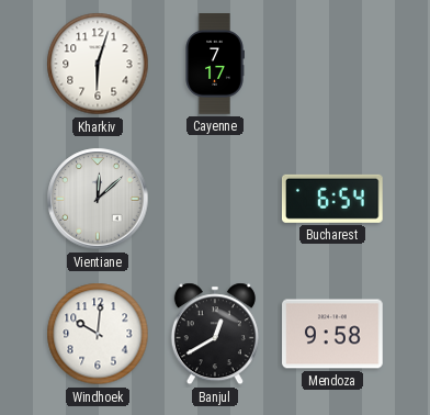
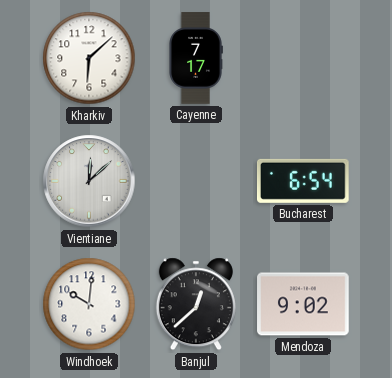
Kharkiv: 6:03 -> 6:08
Banjul: 12:40 -> 12:38
Mendoza: 9:58 -> 9:02
